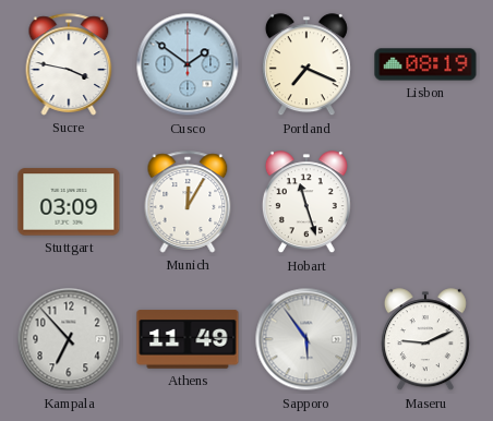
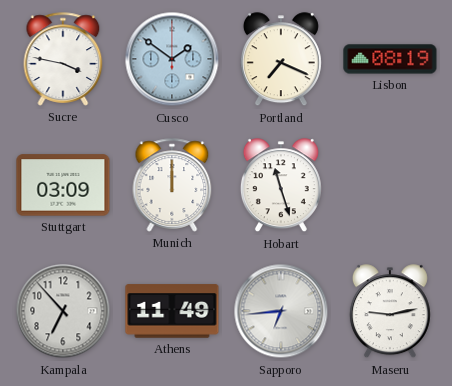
Munich: 12:05 -> 12:00
Sapporo: 5:54 -> 6:44
Maseru: 9:11 -> 9:13
